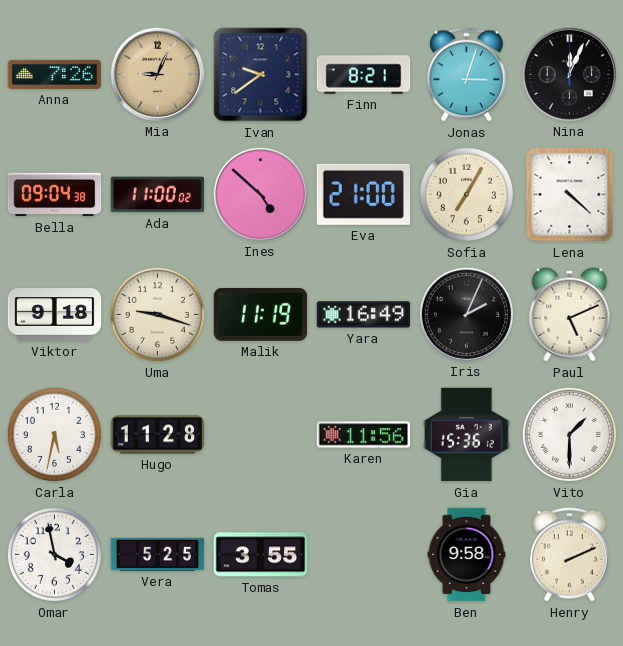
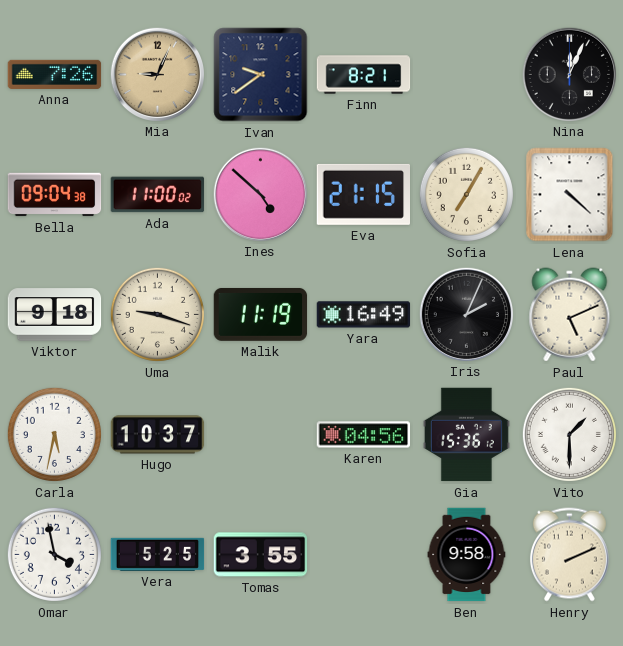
Jonas: 3:03 -> none
Eva: 21:00 -> 21:15
Hugo: 11:28 -> 10:37
Karen: 11:56 -> 04:56
